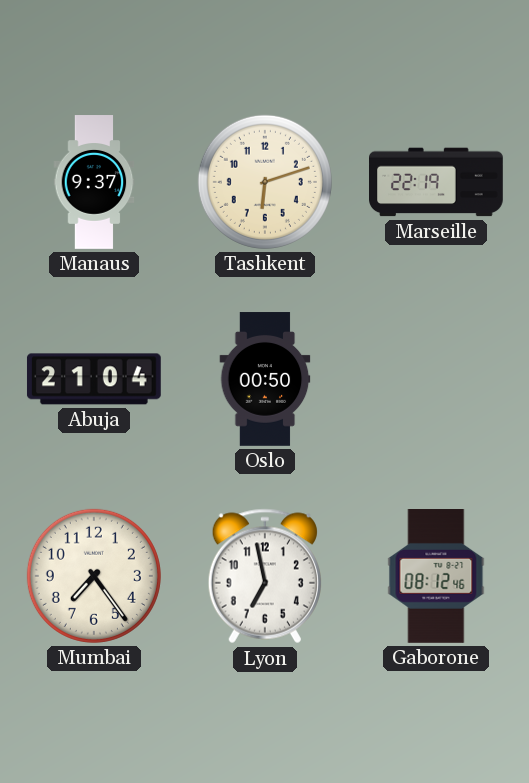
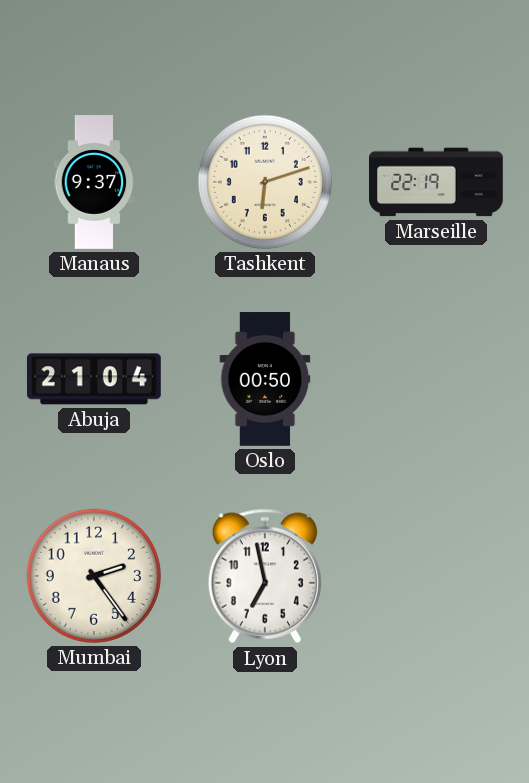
Mumbai: 7:24 -> 2:24
Gaborone: 08:12 -> none
